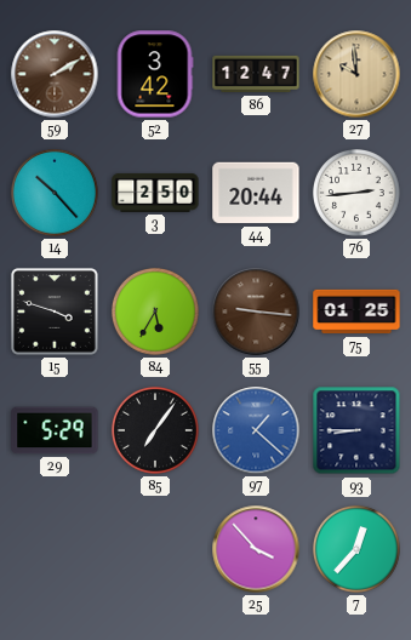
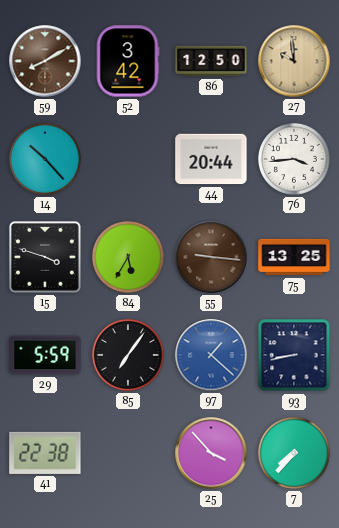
59: 2:10 -> 8:10
86: 12:47 -> 12:50
3: 2:50 -> none
76: 2:44 -> 3:44
75: 01:25 -> 13:25
29: 5:29 -> 5:59
93: 8:45 -> 8:43
41: none -> 22:38
7: 12:37 -> 7:37
